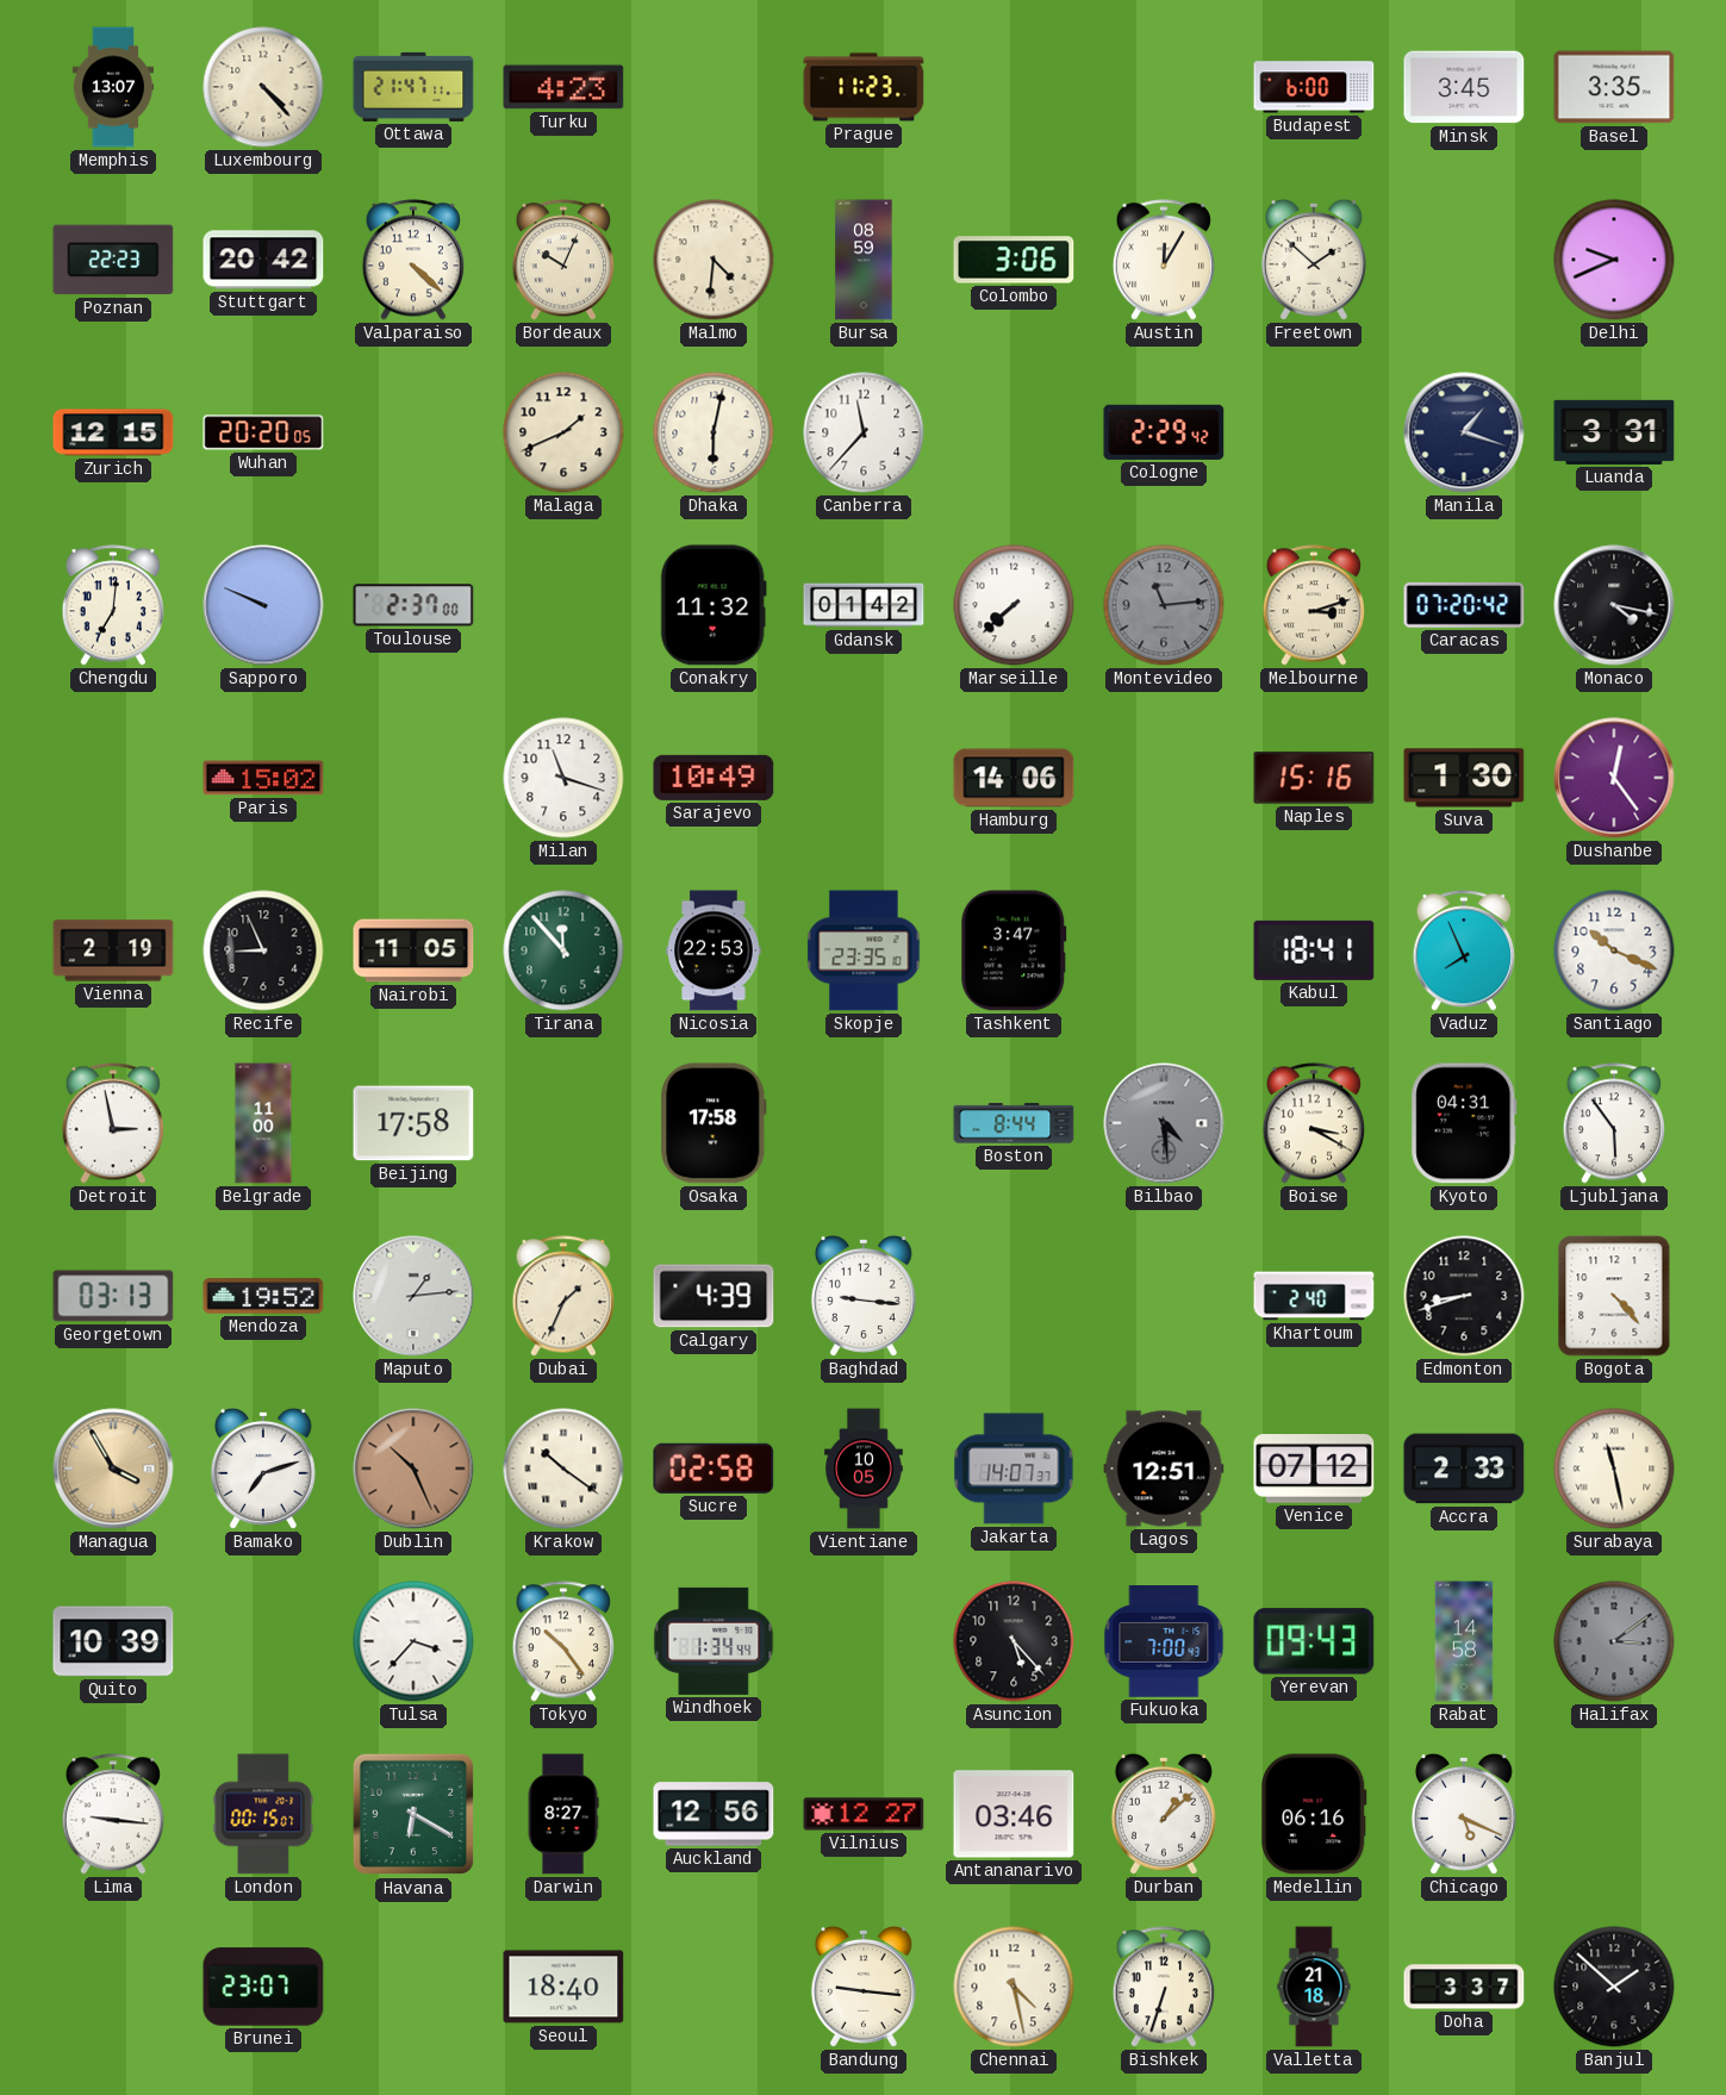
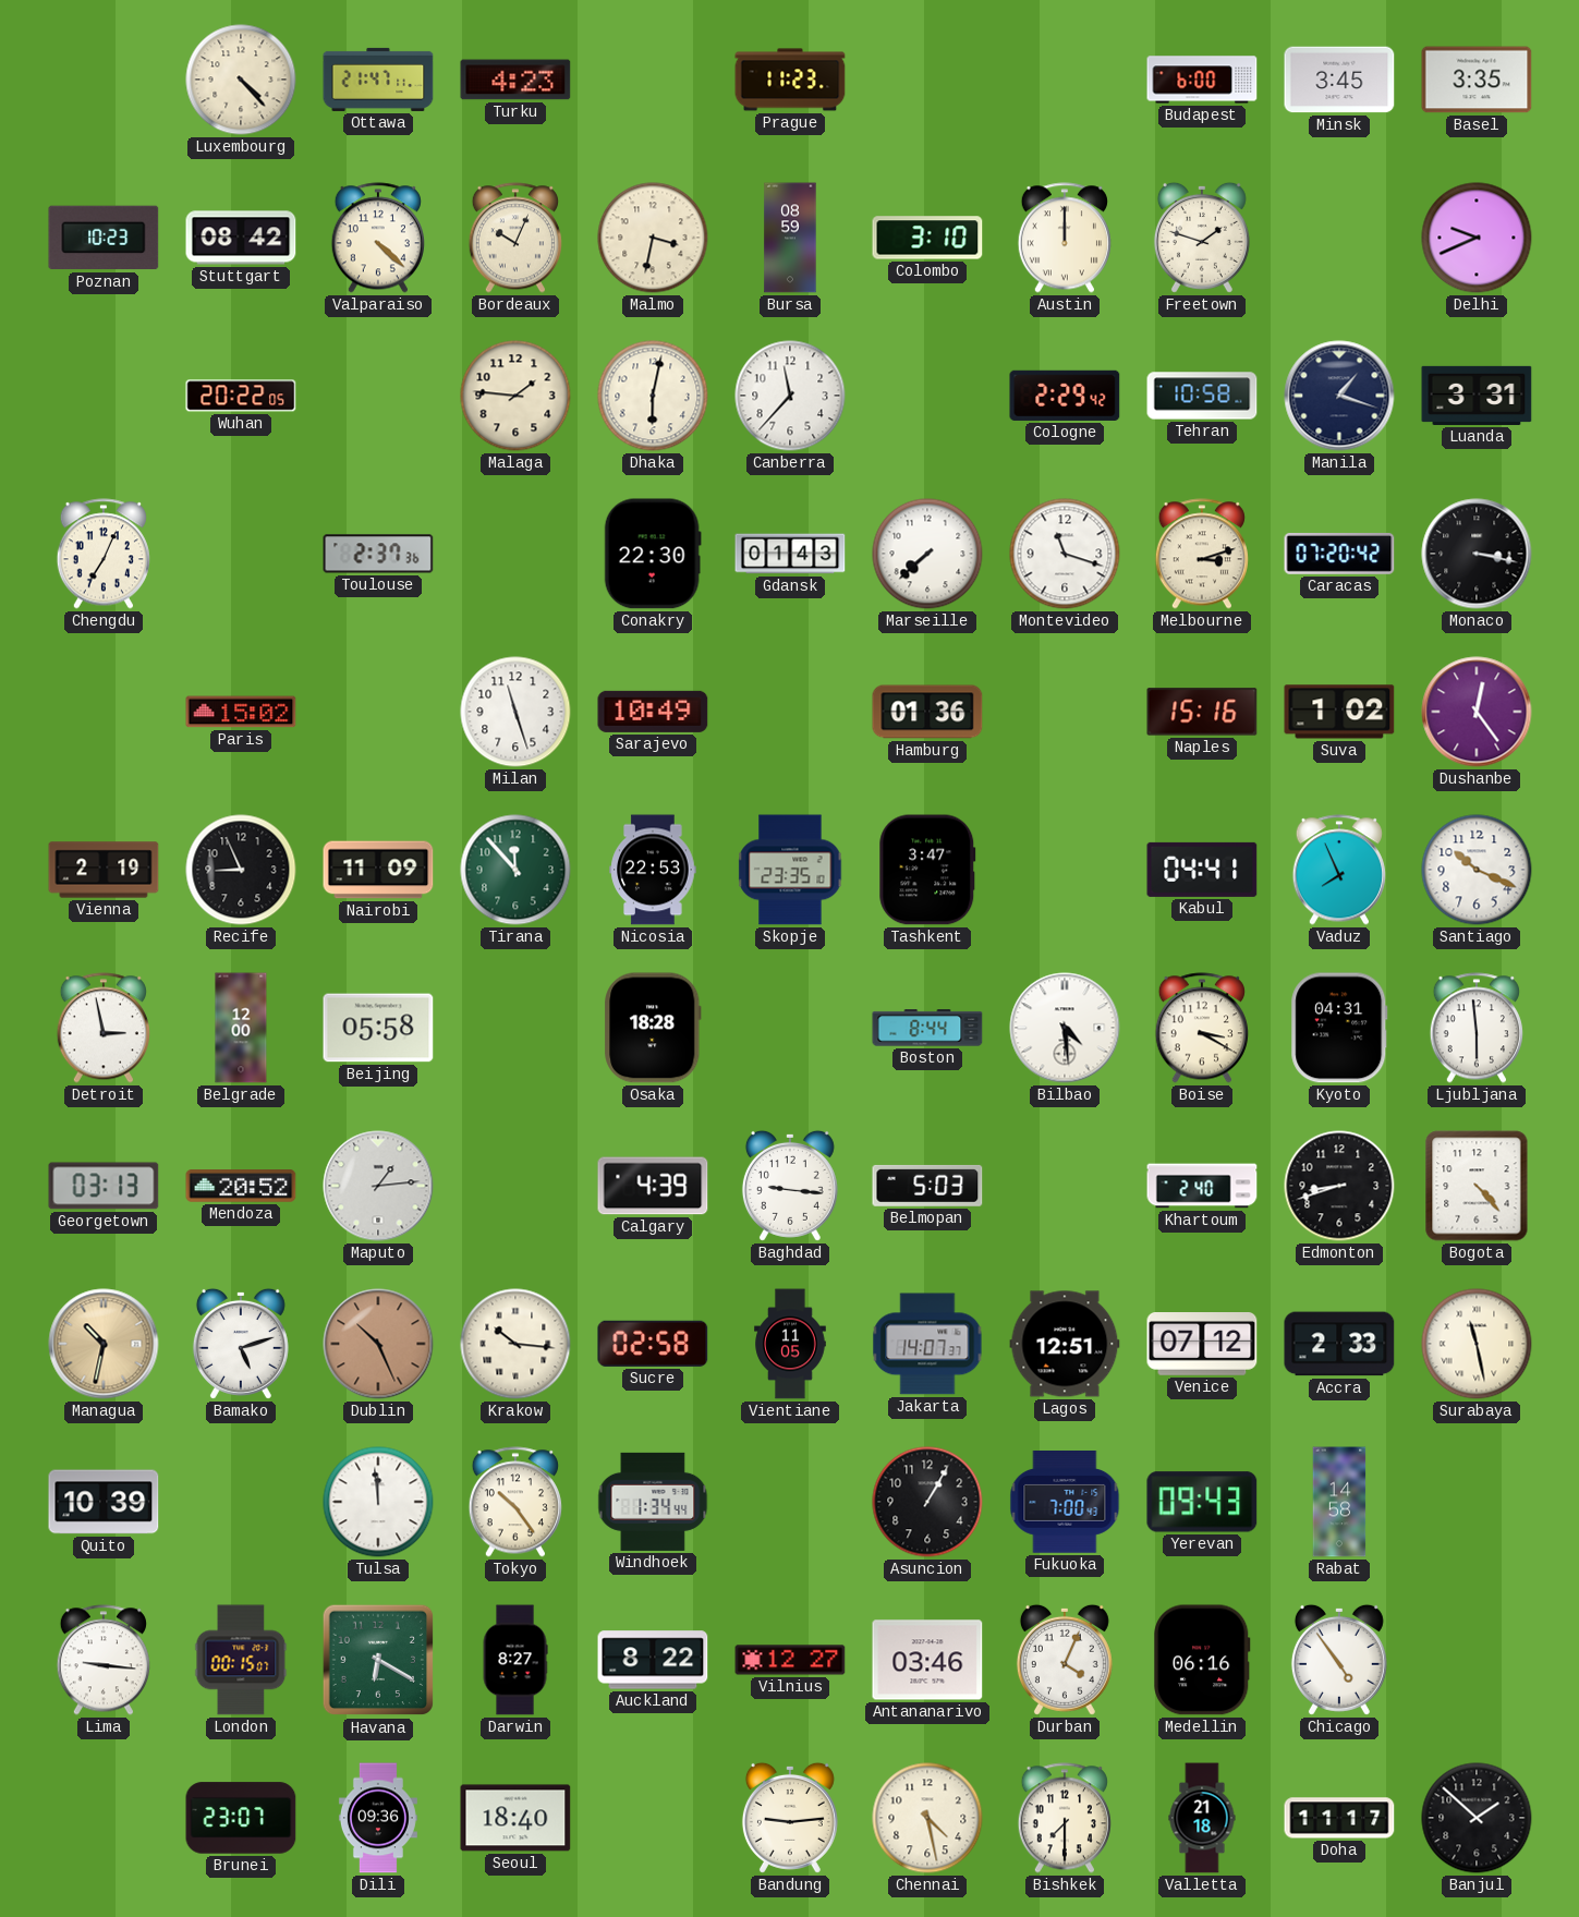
Memphis: 13:07 -> none
Poznan: 22:23 -> 10:23
Stuttgart: 20:42 -> 08:42
Malmo: 4:31 -> 3:32
Colombo: 3:06 -> 3:10
Austin: 12:05 -> 12:00
Freetown: 1:52 -> 1:48
Zurich: 12:15 -> none
Wuhan: 20:20 -> 20:22
Malaga: 1:41 -> 1:46
Tehran: none -> 10:58
Chengdu: 7:01 -> 7:04
Sapporo: 9:49 -> none
Toulouse: 2:37:00 -> 2:37:36
Conakry: 11:32 -> 22:30
Gdansk: 01:42 -> 01:43
Montevideo: 11:14 -> 11:18
Montevideo dial: grey -> white
Monaco: 4:17 -> 3:17
Milan: 11:18 -> 11:27
Hamburg: 14:06 -> 01:36
Suva: 1:30 -> 1:02
Nairobi: 11:05 -> 11:09
Kabul: 18:41 -> 04:41
Belgrade: 11:00 -> 12:00
Beijing: 17:58 -> 05:58
Osaka: 17:58 -> 18:28
Bilbao dial: grey -> white
Ljubljana: 5:54 -> 5:59
Mendoza: 19:52 -> 20:52
Dubai: 1:34 -> none
Belmopan: none -> 5:03
Managua: 3:55 -> 10:32
Bamako: 7:12 -> 5:12
Krakow: 10:21 -> 10:16
Vientiane: 10:05 -> 11:05
Tulsa: 3:37 -> 11:59
Asuncion: 5:23 -> 1:05
Halifax: 3:09 -> none
Auckland: 12:56 -> 8:22
Durban: 1:08 -> 4:04
Chicago: 5:19 -> 4:54
Dili: none -> 09:36
Bandung: 9:16 -> 9:14
Bishkek: 6:33 -> 7:30
Doha: 3:37 -> 11:17
